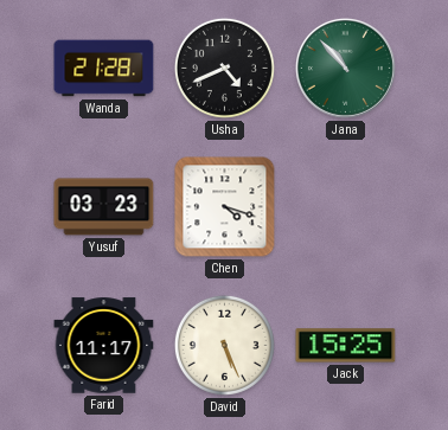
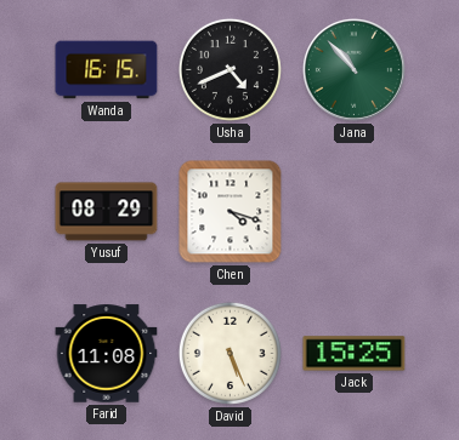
Wanda: 21:28 -> 16:15
Yusuf: 03:23 -> 08:29
Farid: 11:17 -> 11:08
